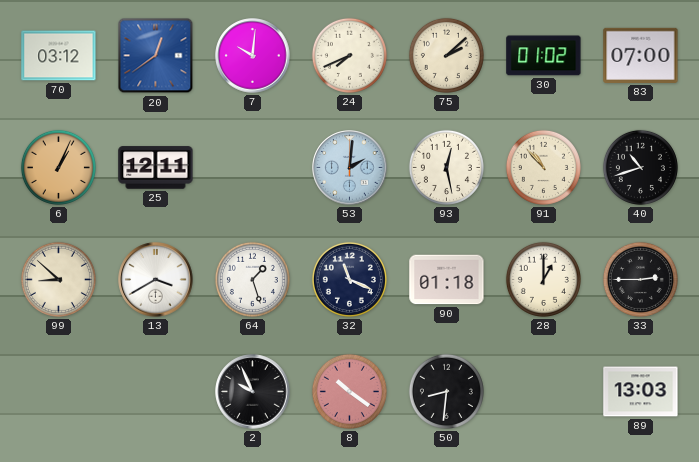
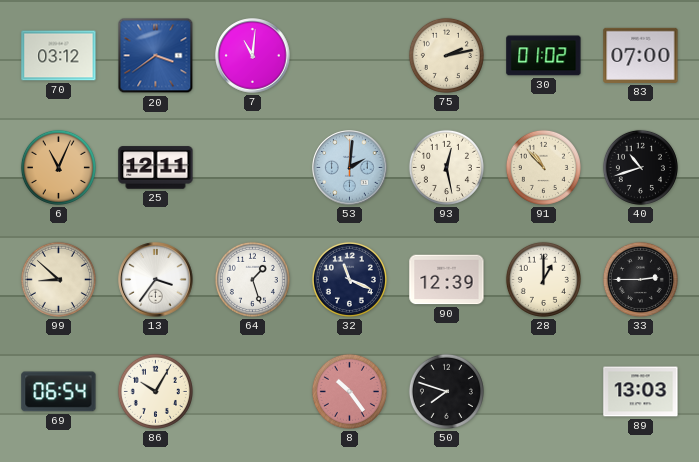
20: 12:39 -> 3:39
7: 10:01 -> 11:01
24: 7:41 -> none
75: 2:08 -> 2:13
6: 1:04 -> 11:04
13: 3:40 -> 3:36
90: 01:18 -> 12:39
69: none -> 06:54
86: none -> 10:05
2: 9:56 -> none
8: 10:21 -> 10:24
50: 8:31 -> 7:48
